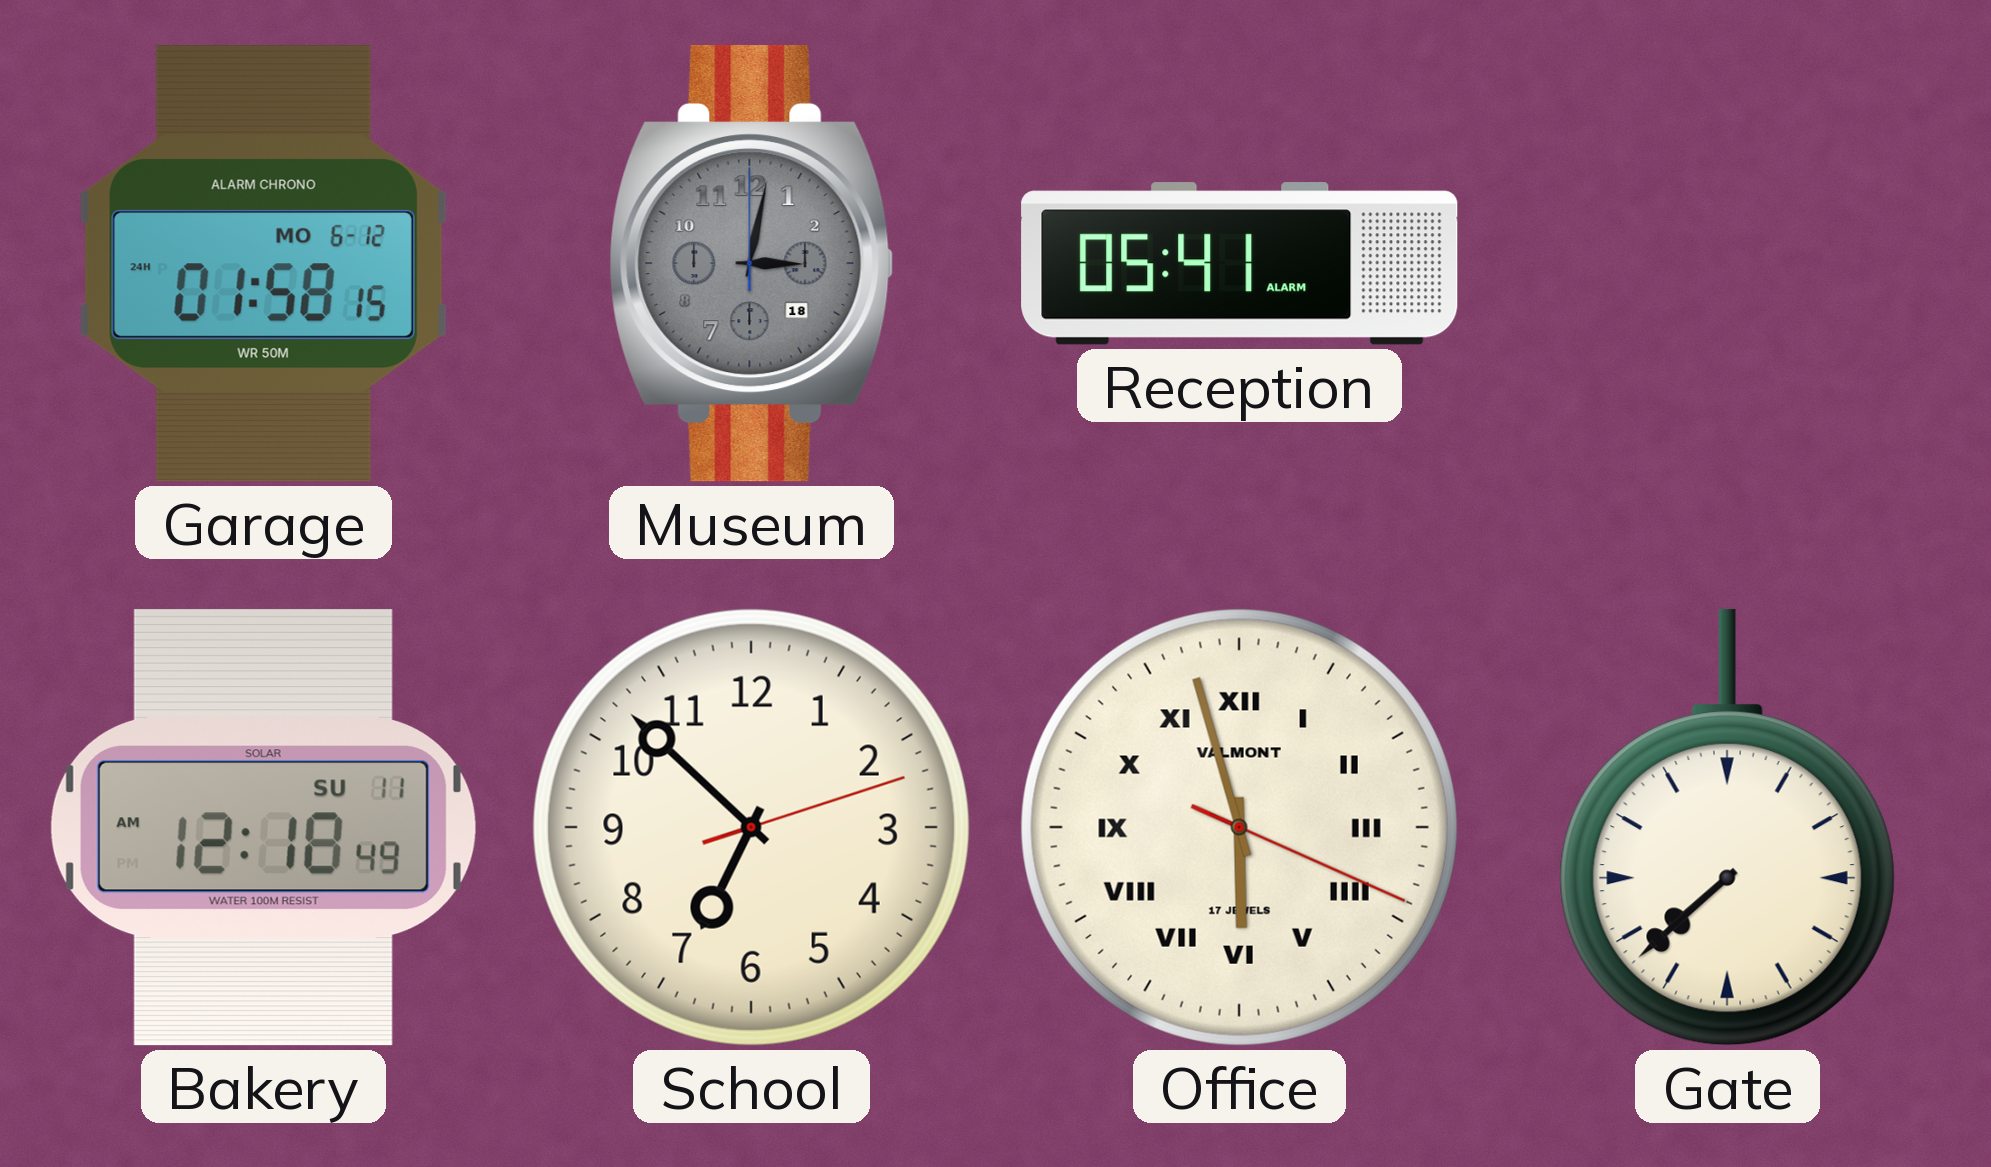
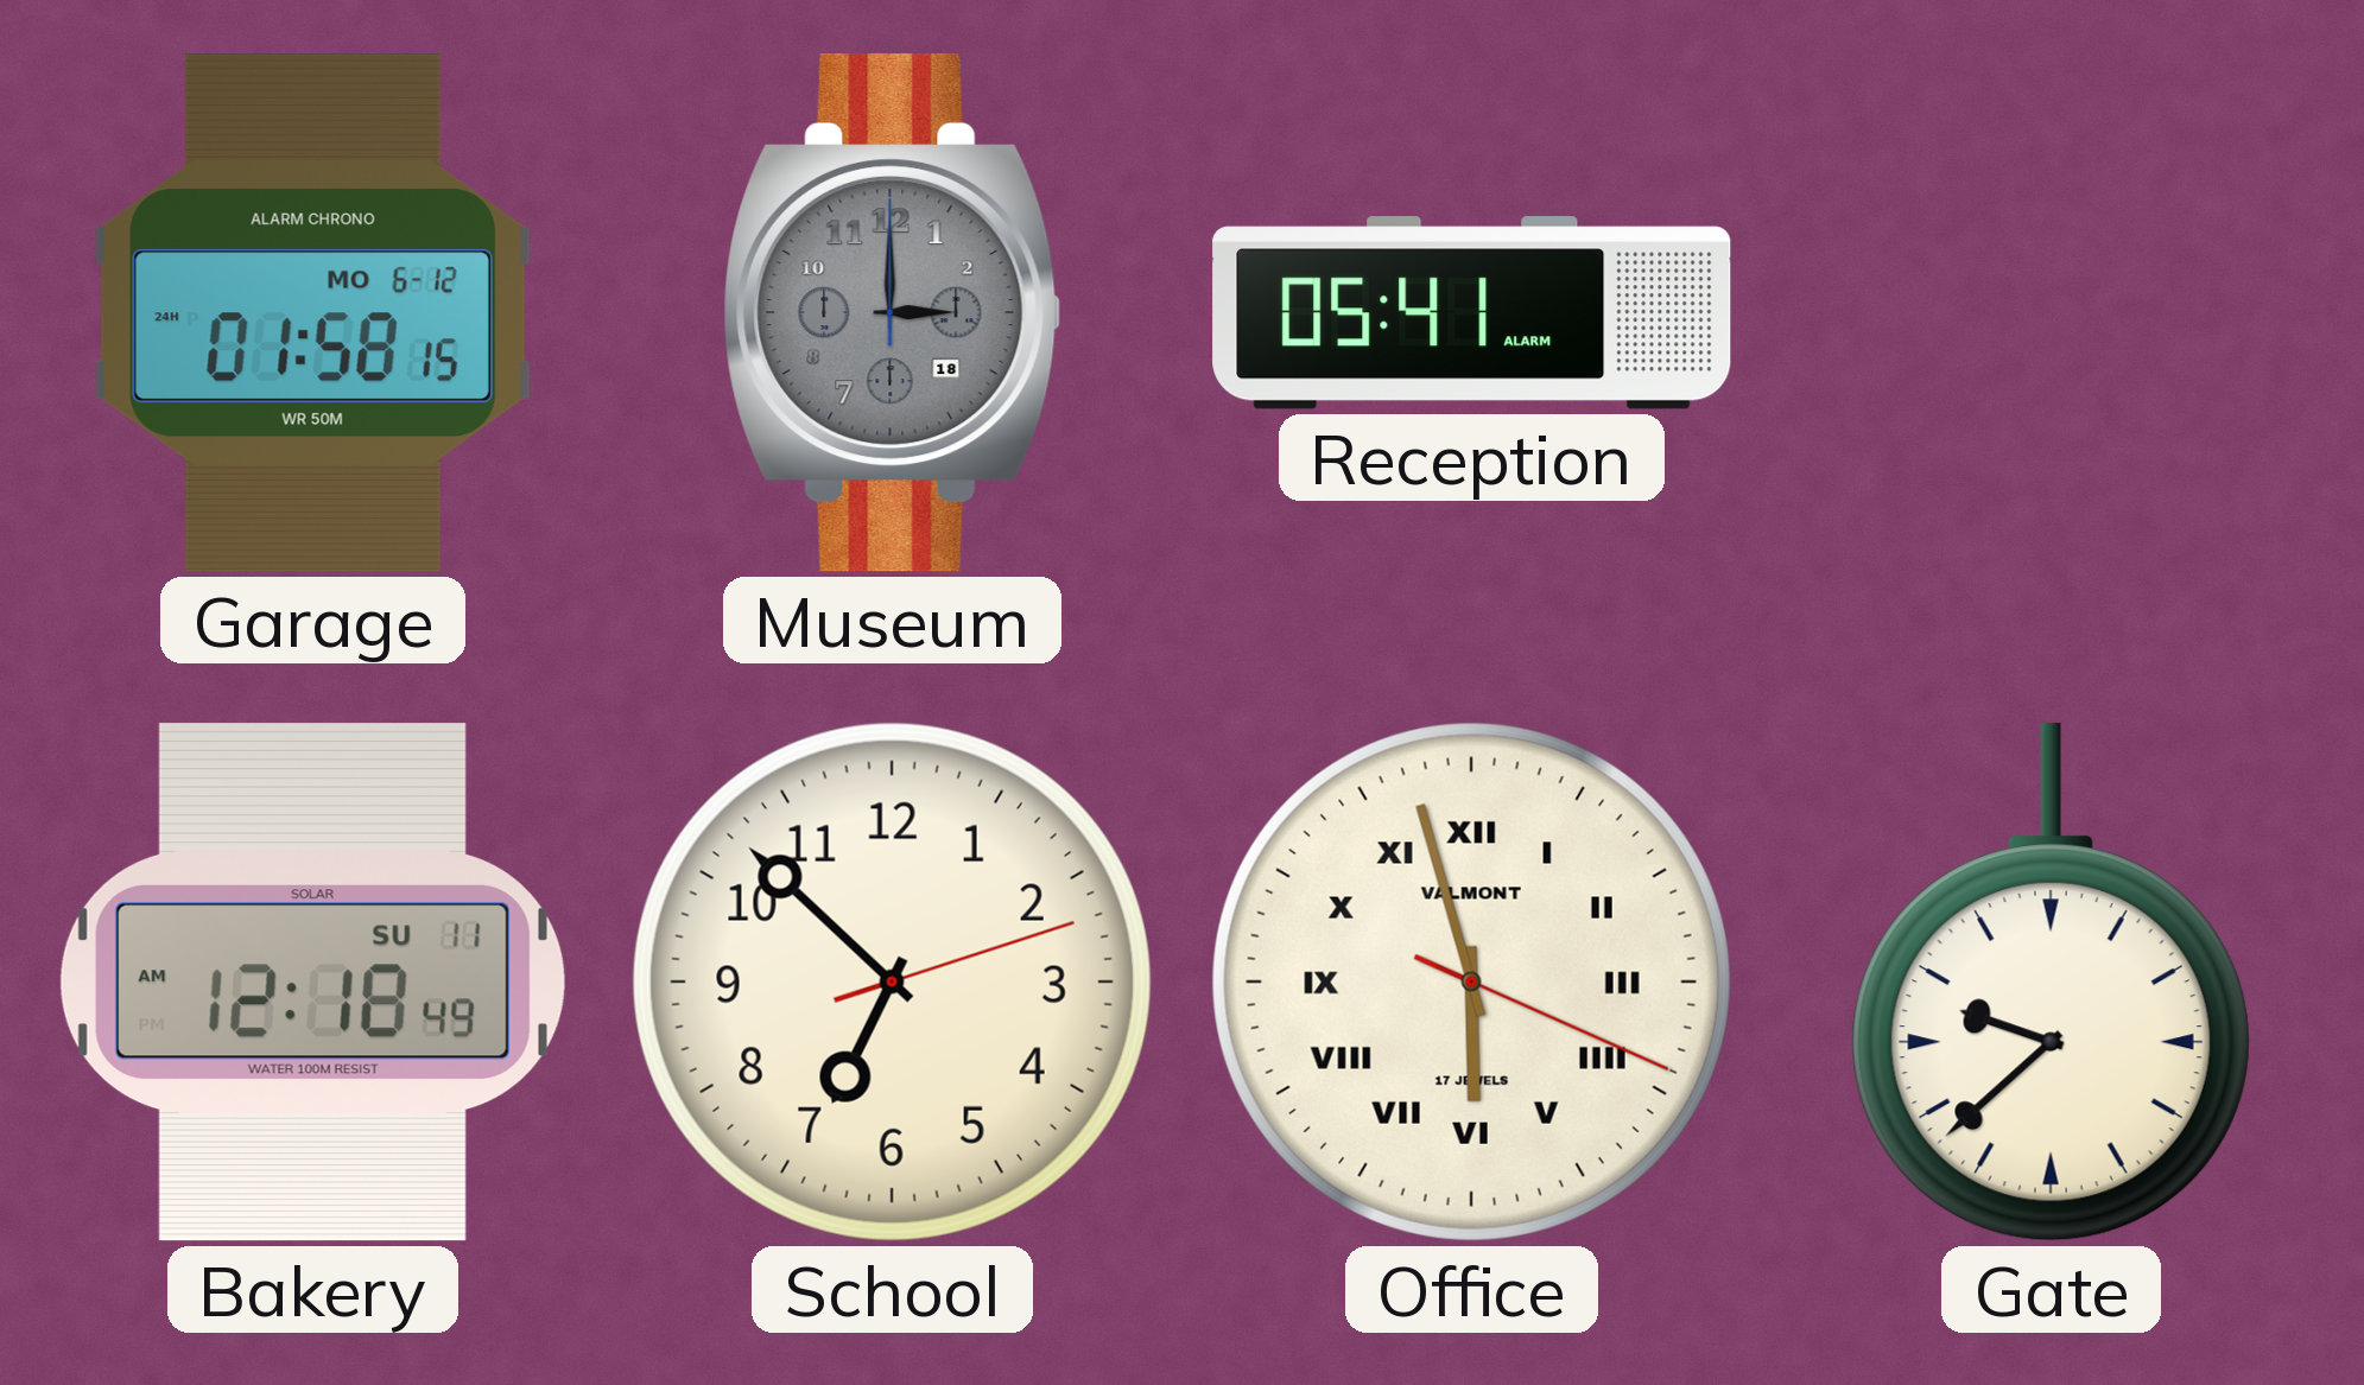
Museum: 3:02 -> 3:00
Gate: 7:38 -> 9:38
